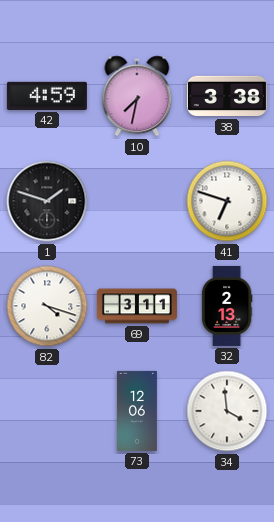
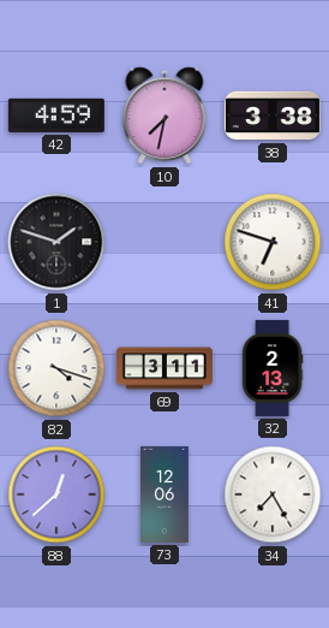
88: none -> 12:38
34: 3:59 -> 7:25
